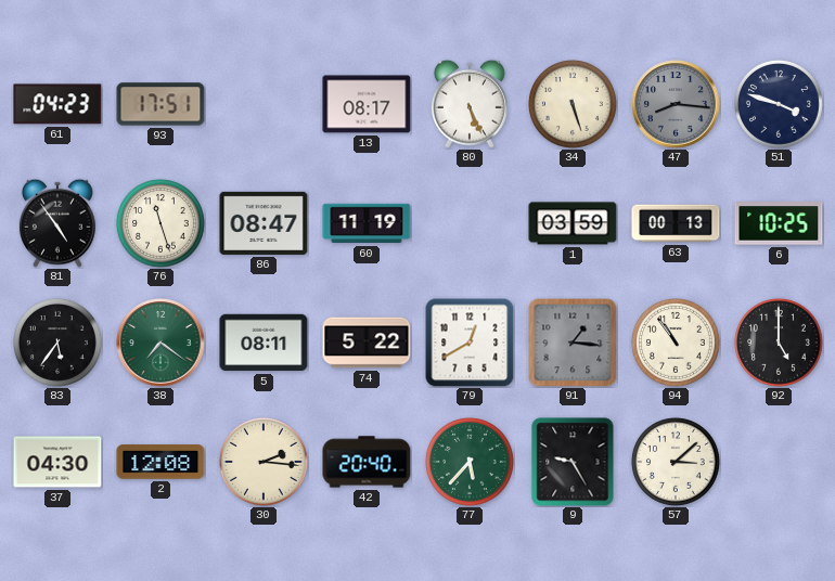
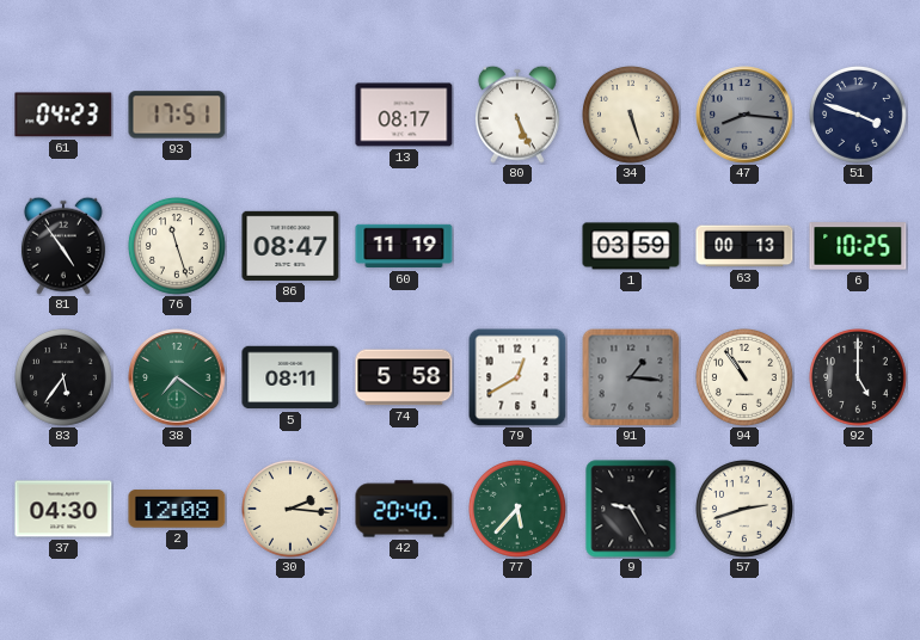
74: 5:22 -> 5:58
57: 3:08 -> 2:42
